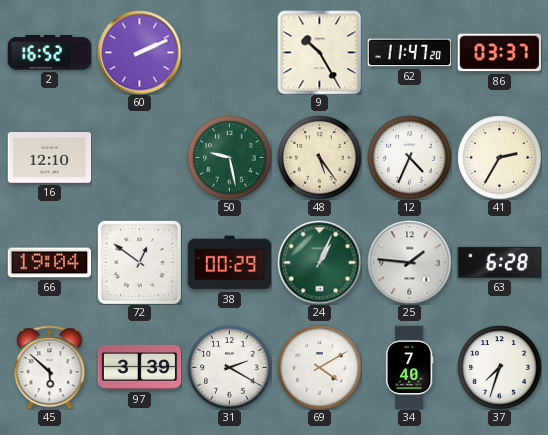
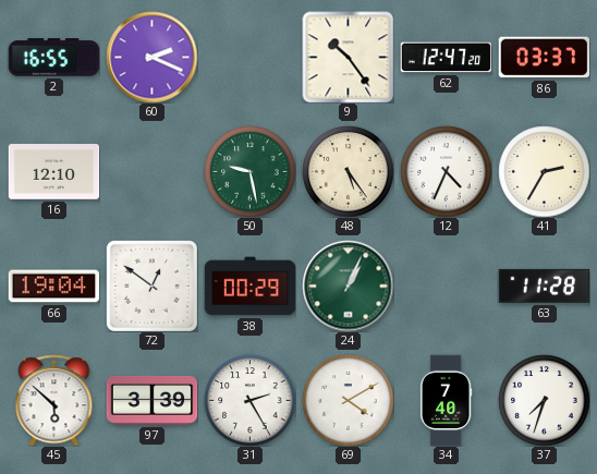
2: 16:52 -> 16:55
60: 2:11 -> 2:19
9: 10:25 -> 10:24
62: 11:47 -> 12:47
25: 1:46 -> none
63: 6:28 -> 11:28
31: 2:20 -> 2:25
